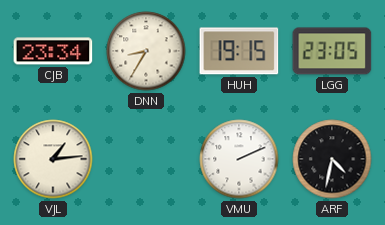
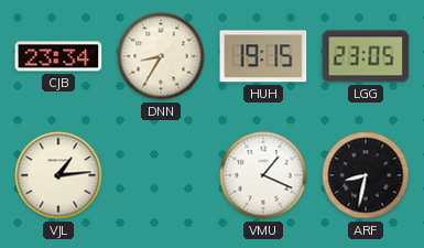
VMU: 2:11 -> 1:19
ARF: 4:32 -> 8:32
